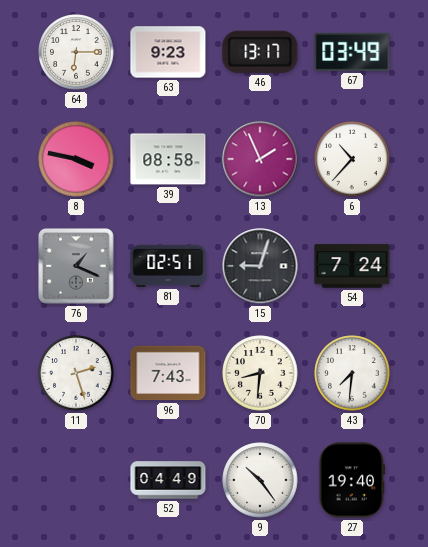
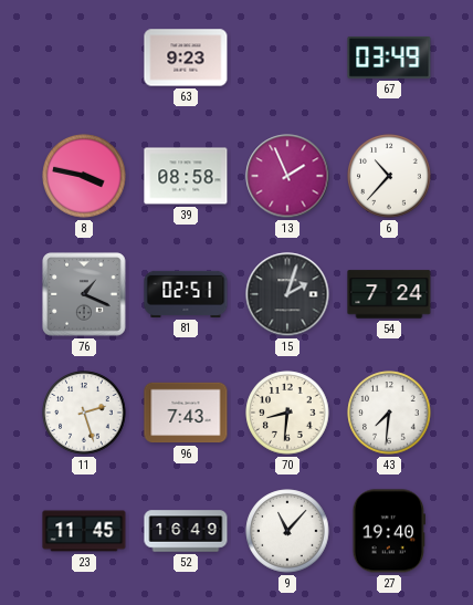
64: 6:15 -> none
46: 13:17 -> none
15: 9:03 -> 2:03
23: none -> 11:45
52: 04:49 -> 16:49
9: 10:24 -> 11:07
